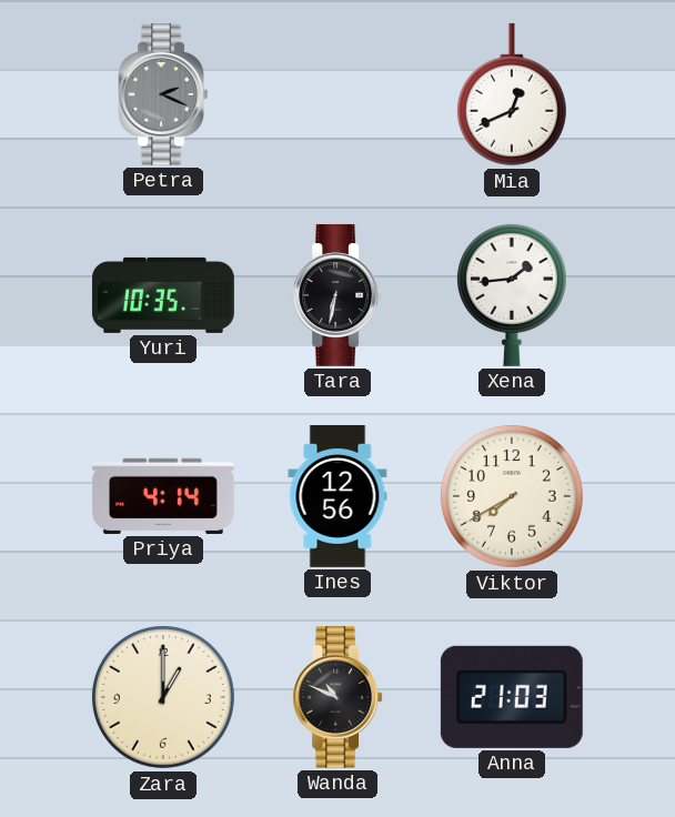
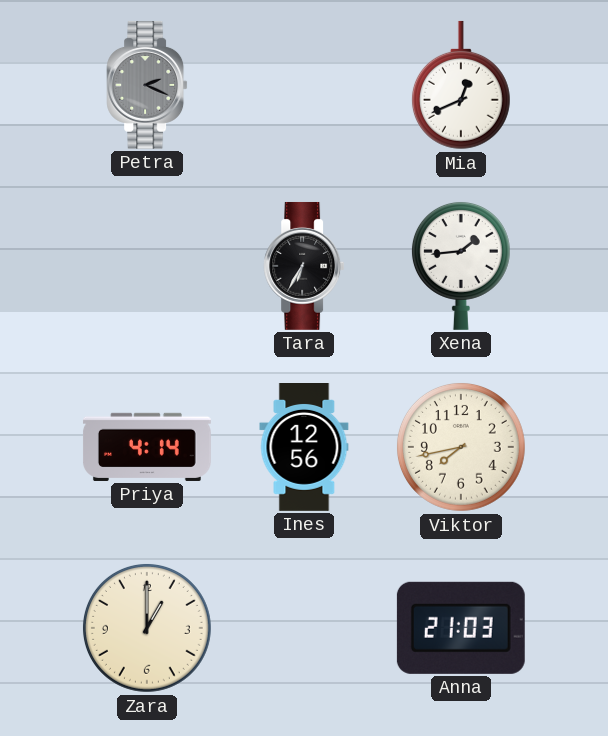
Yuri: 10:35 -> none
Tara: 6:32 -> 6:35
Viktor: 7:40 -> 7:43
Wanda: 10:49 -> none
